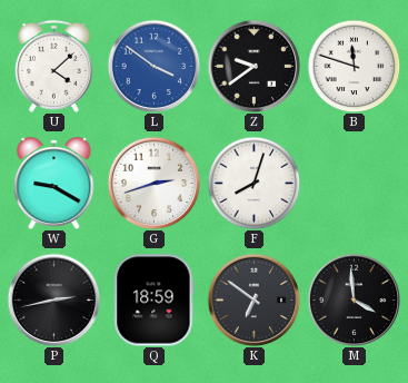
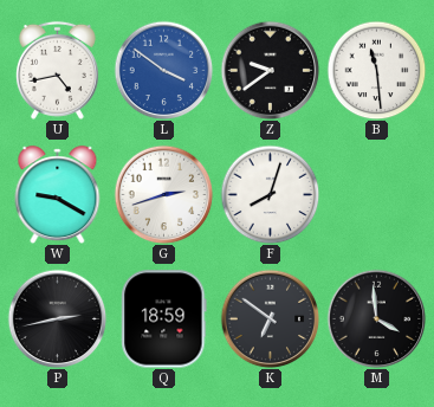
U: 4:08 -> 4:43
B: 11:48 -> 11:29
